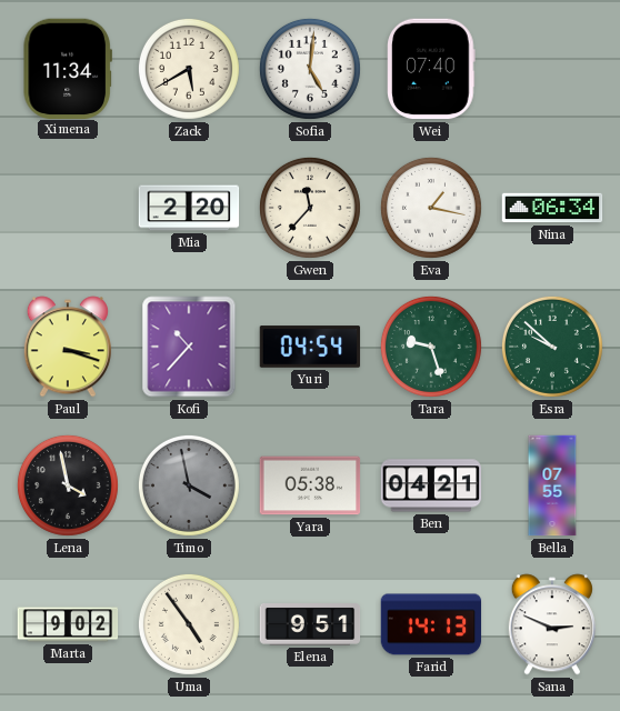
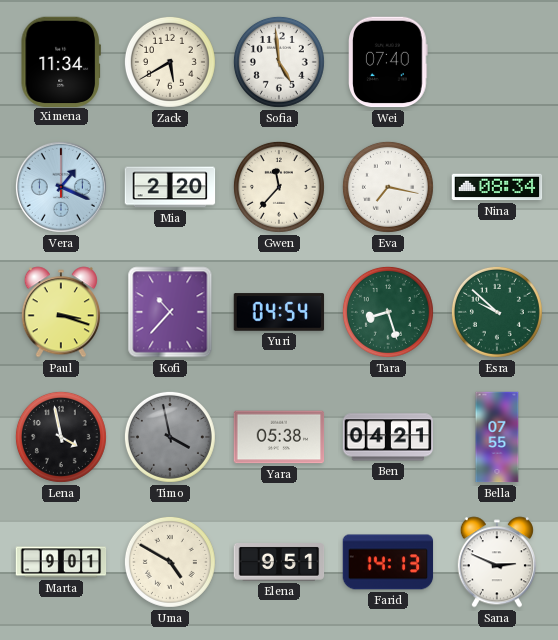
Sofia: 5:01 -> 4:59
Vera: none -> 1:19
Eva: 1:17 -> 7:17
Nina: 06:34 -> 08:34
Tara: 9:27 -> 8:27
Marta: 9:02 -> 9:01
Uma: 4:54 -> 4:50
